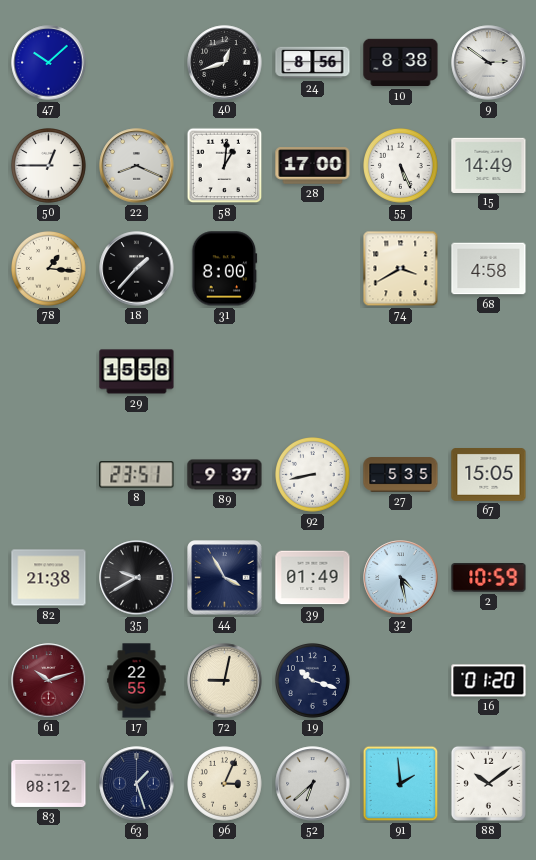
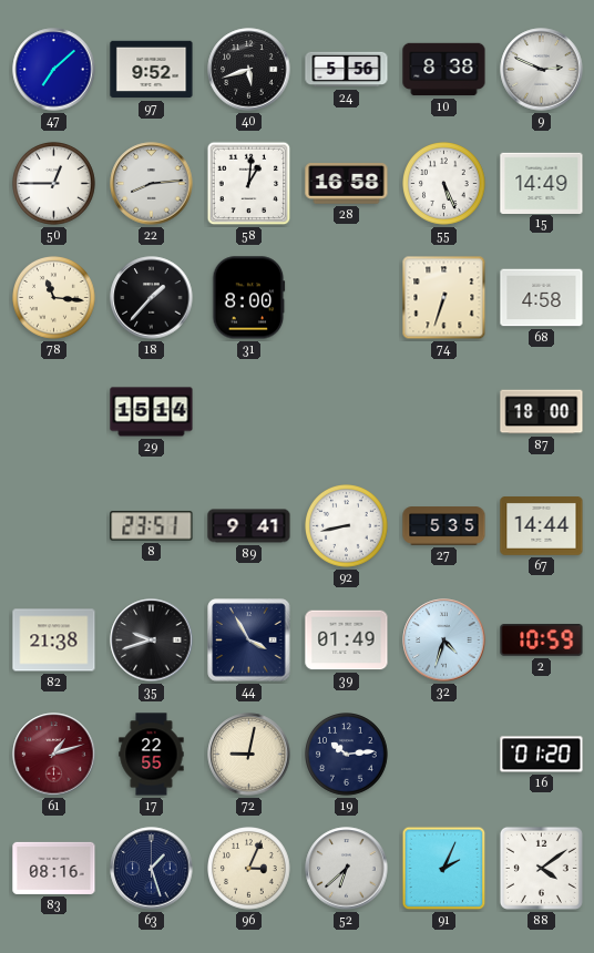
47: 10:08 -> 7:08
97: none -> 9:52
40: 12:42 -> 5:42
24: 8:56 -> 5:56
9: 2:51 -> 2:49
22: 8:19 -> 8:14
28: 17:00 -> 16:58
78: 1:16 -> 11:16
74: 3:40 -> 6:33
29: 15:58 -> 15:14
87: none -> 18:00
89: 9:37 -> 9:41
67: 15:05 -> 14:44
35: 9:40 -> 9:42
32: 4:28 -> 4:33
61: 10:12 -> 1:12
19: 10:18 -> 10:14
83: 08:12 -> 08:16
91: 1:59 -> 2:04
88: 10:09 -> 4:09
